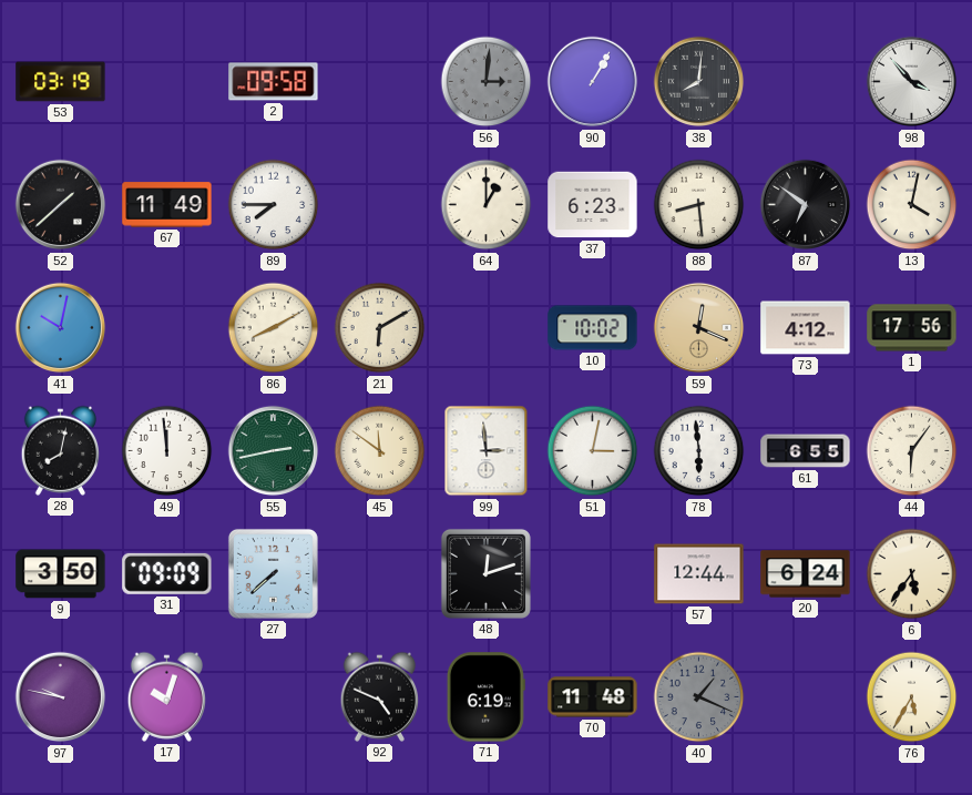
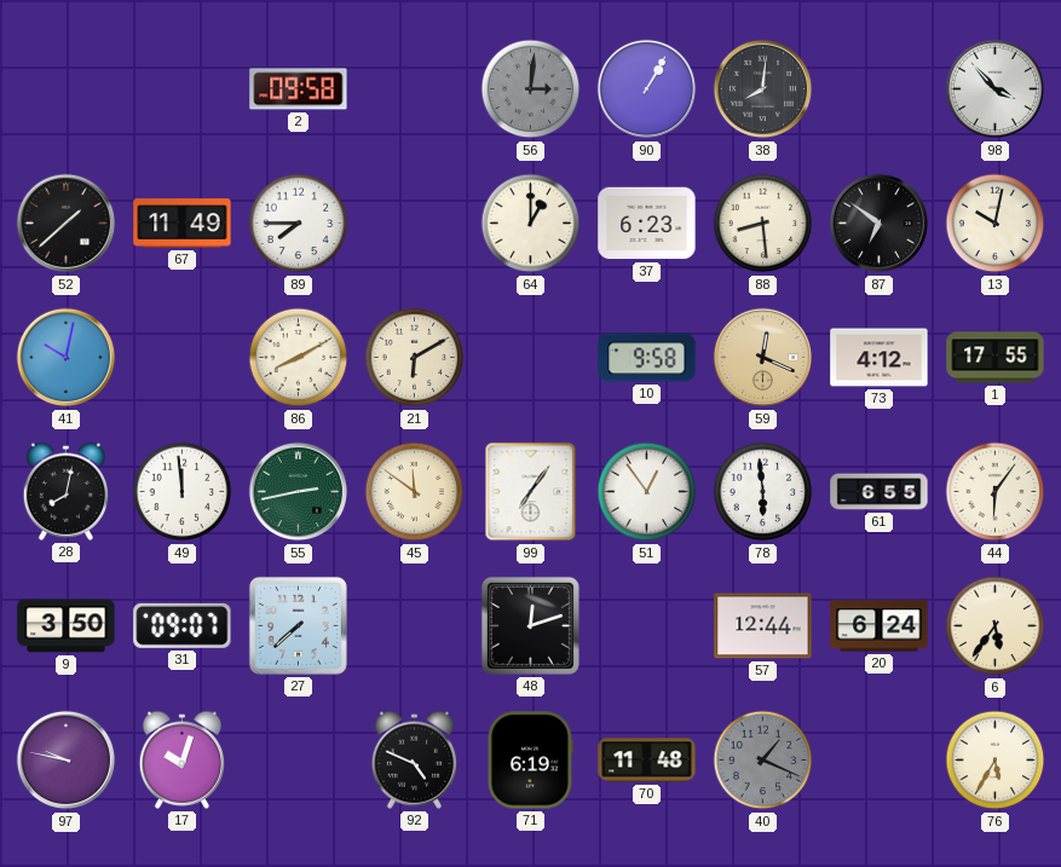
53: 03:19 -> none
13: 4:02 -> 10:02
10: 10:02 -> 9:58
1: 17:56 -> 17:55
99: 2:59 -> 7:06
51: 3:02 -> 12:54
31: 09:09 -> 09:07
